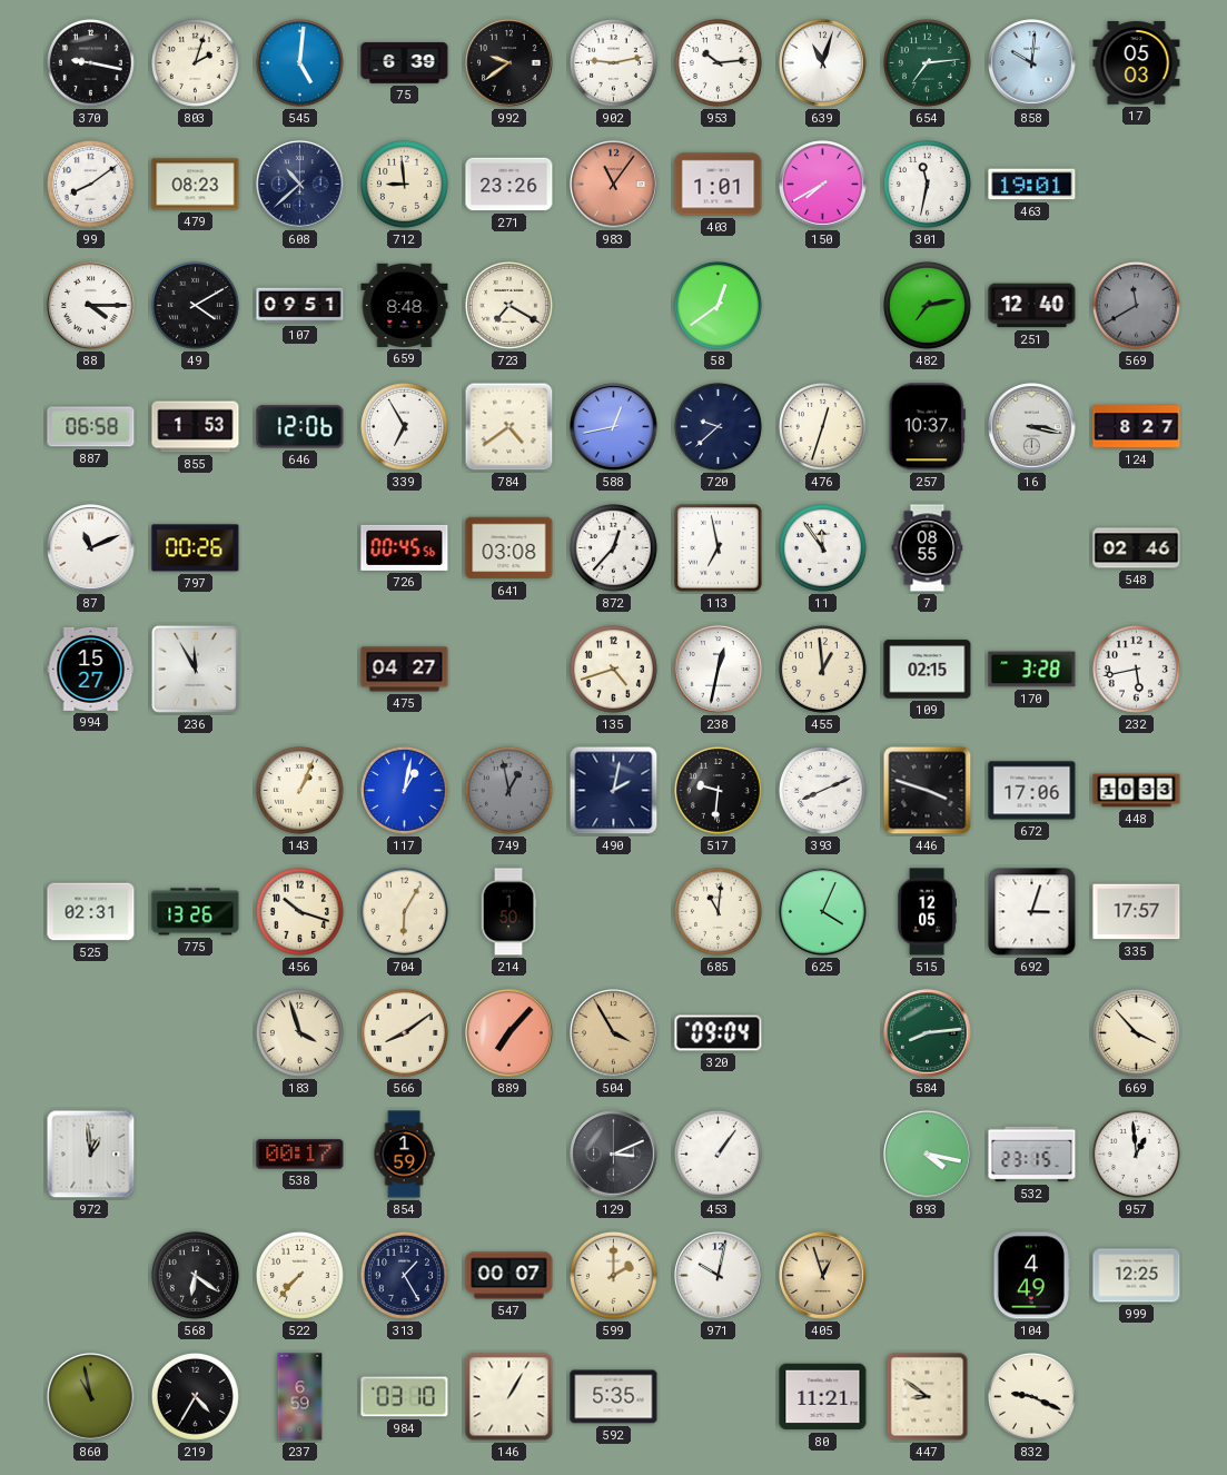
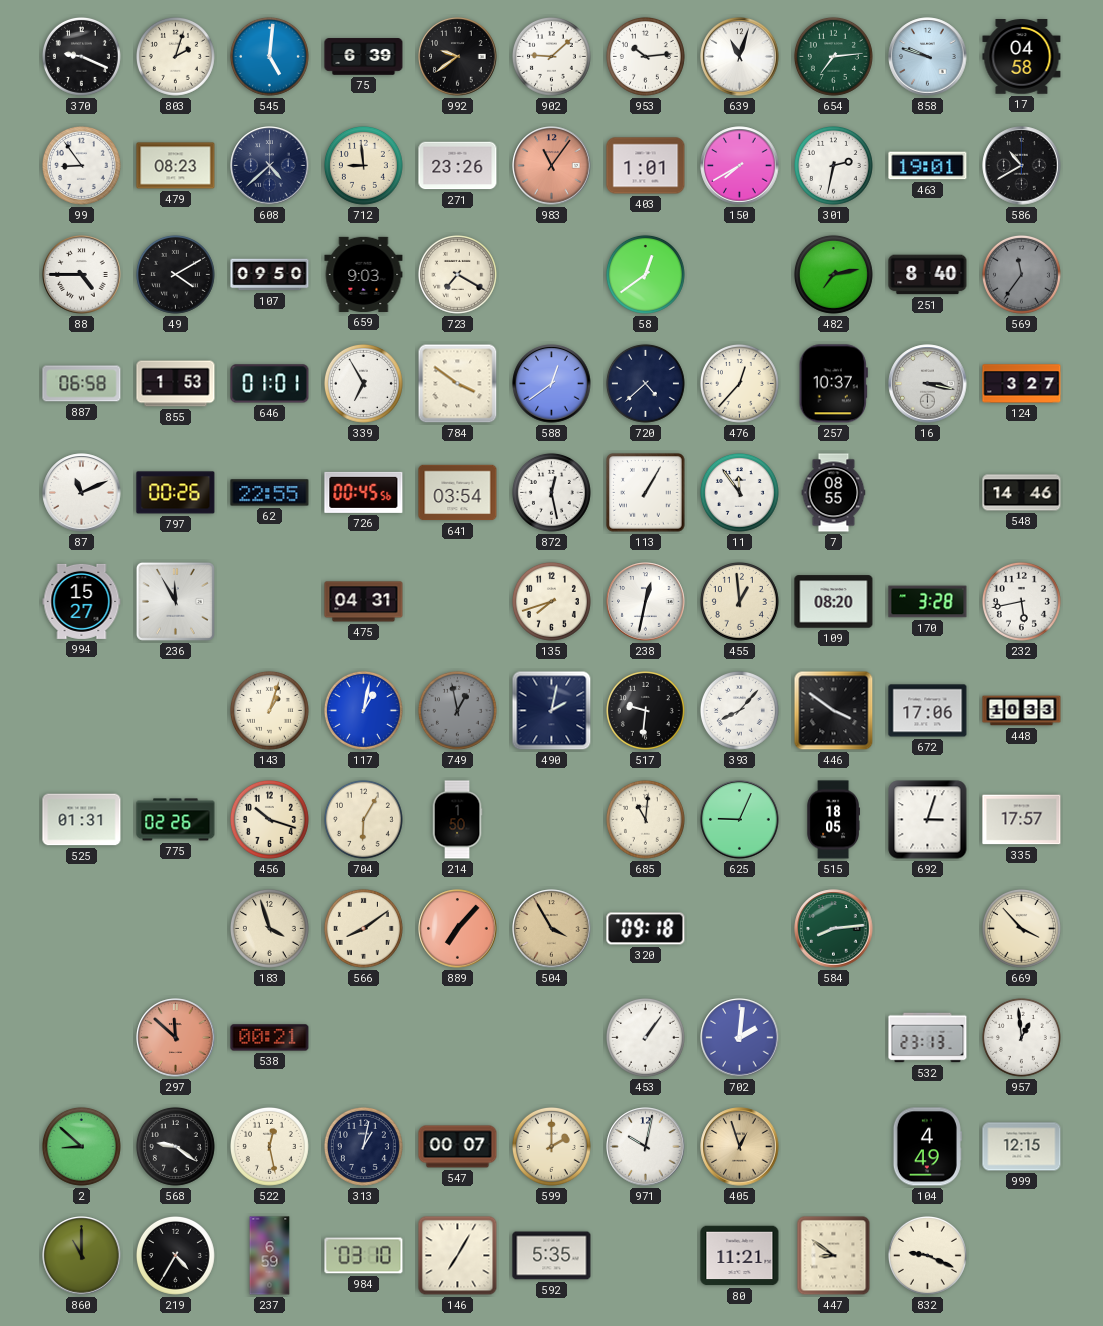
370: 9:17 -> 9:19
902: 9:13 -> 9:08
858: 10:01 -> 9:48
17: 05:03 -> 04:58
99: 8:09 -> 8:54
608: 10:38 -> 4:38
301: 11:32 -> 2:32
586: none -> 10:40
88: 4:15 -> 4:45
107: 09:51 -> 09:50
659: 8:48 -> 9:03
251: 12:40 -> 8:40
569: 11:40 -> 11:36
646: 12:06 -> 01:01
784: 4:39 -> 3:51
588: 12:43 -> 12:39
720: 9:38 -> 4:38
476: 12:33 -> 12:37
124: 8:27 -> 3:27
62: none -> 22:55
641: 03:08 -> 03:54
872: 12:37 -> 12:28
113: 6:58 -> 1:05
548: 02:46 -> 14:46
475: 04:27 -> 04:31
135: 4:42 -> 7:42
109: 02:15 -> 08:20
143: 1:04 -> 1:03
393: 8:11 -> 8:07
446: 3:48 -> 3:51
525: 02:31 -> 01:31
775: 13:26 -> 02:26
625: 4:04 -> 9:04
515: 12:05 -> 18:05
320: 09:04 -> 09:18
972: 12:59 -> none
297: none -> 11:52
538: 00:17 -> 00:21
854: 1:59 -> none
129: 3:11 -> none
702: none -> 2:01
893: 4:17 -> none
532: 23:15 -> 23:13
2: none -> 8:52
568: 6:21 -> 9:21
522: 7:37 -> 12:28
313: 1:25 -> 1:02
999: 12:25 -> 12:15
860: 10:58 -> 11:00
146: 1:05 -> 7:05
